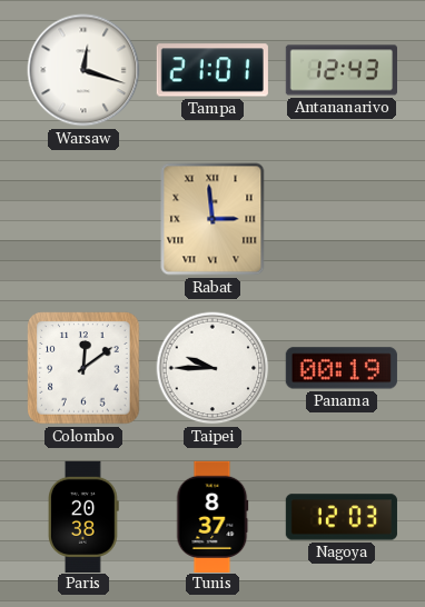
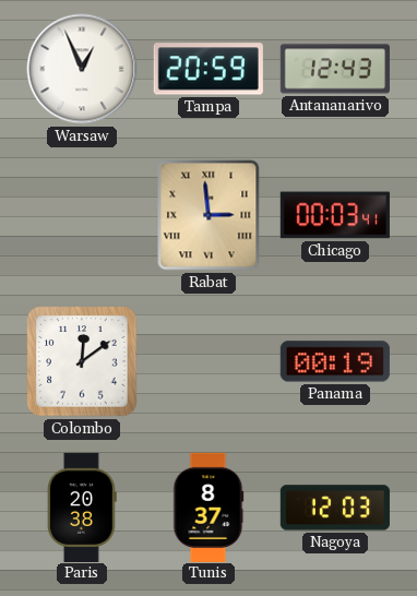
Warsaw: 12:18 -> 12:56
Tampa: 21:01 -> 20:59
Chicago: none -> 00:03
Taipei: 9:45 -> none
